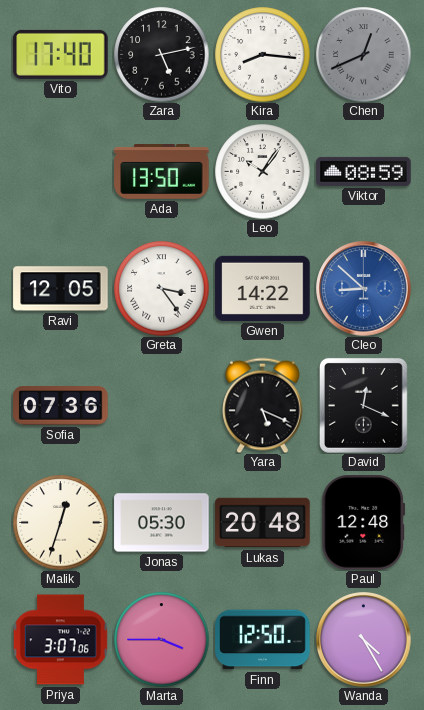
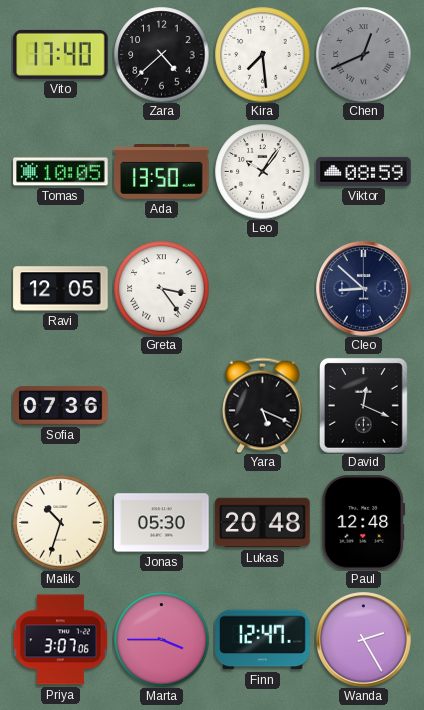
Zara: 5:13 -> 4:38
Kira: 8:16 -> 7:29
Tomas: none -> 10:05
Gwen: 14:22 -> none
Cleo dial: blue -> navy
Malik: 12:33 -> 10:33
Finn: 12:50 -> 12:47
Wanda: 4:25 -> 2:25
